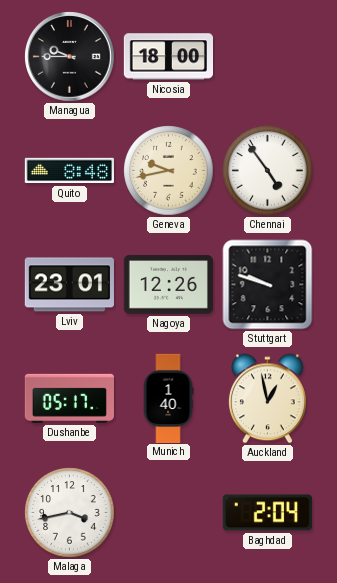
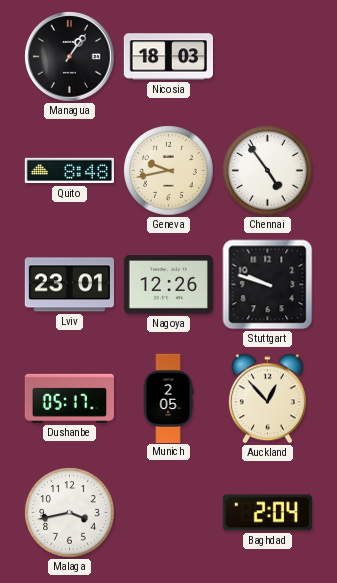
Managua: 9:45 -> 1:06
Nicosia: 18:00 -> 18:03
Munich: 1:40 -> 2:05
Auckland: 12:58 -> 12:53
